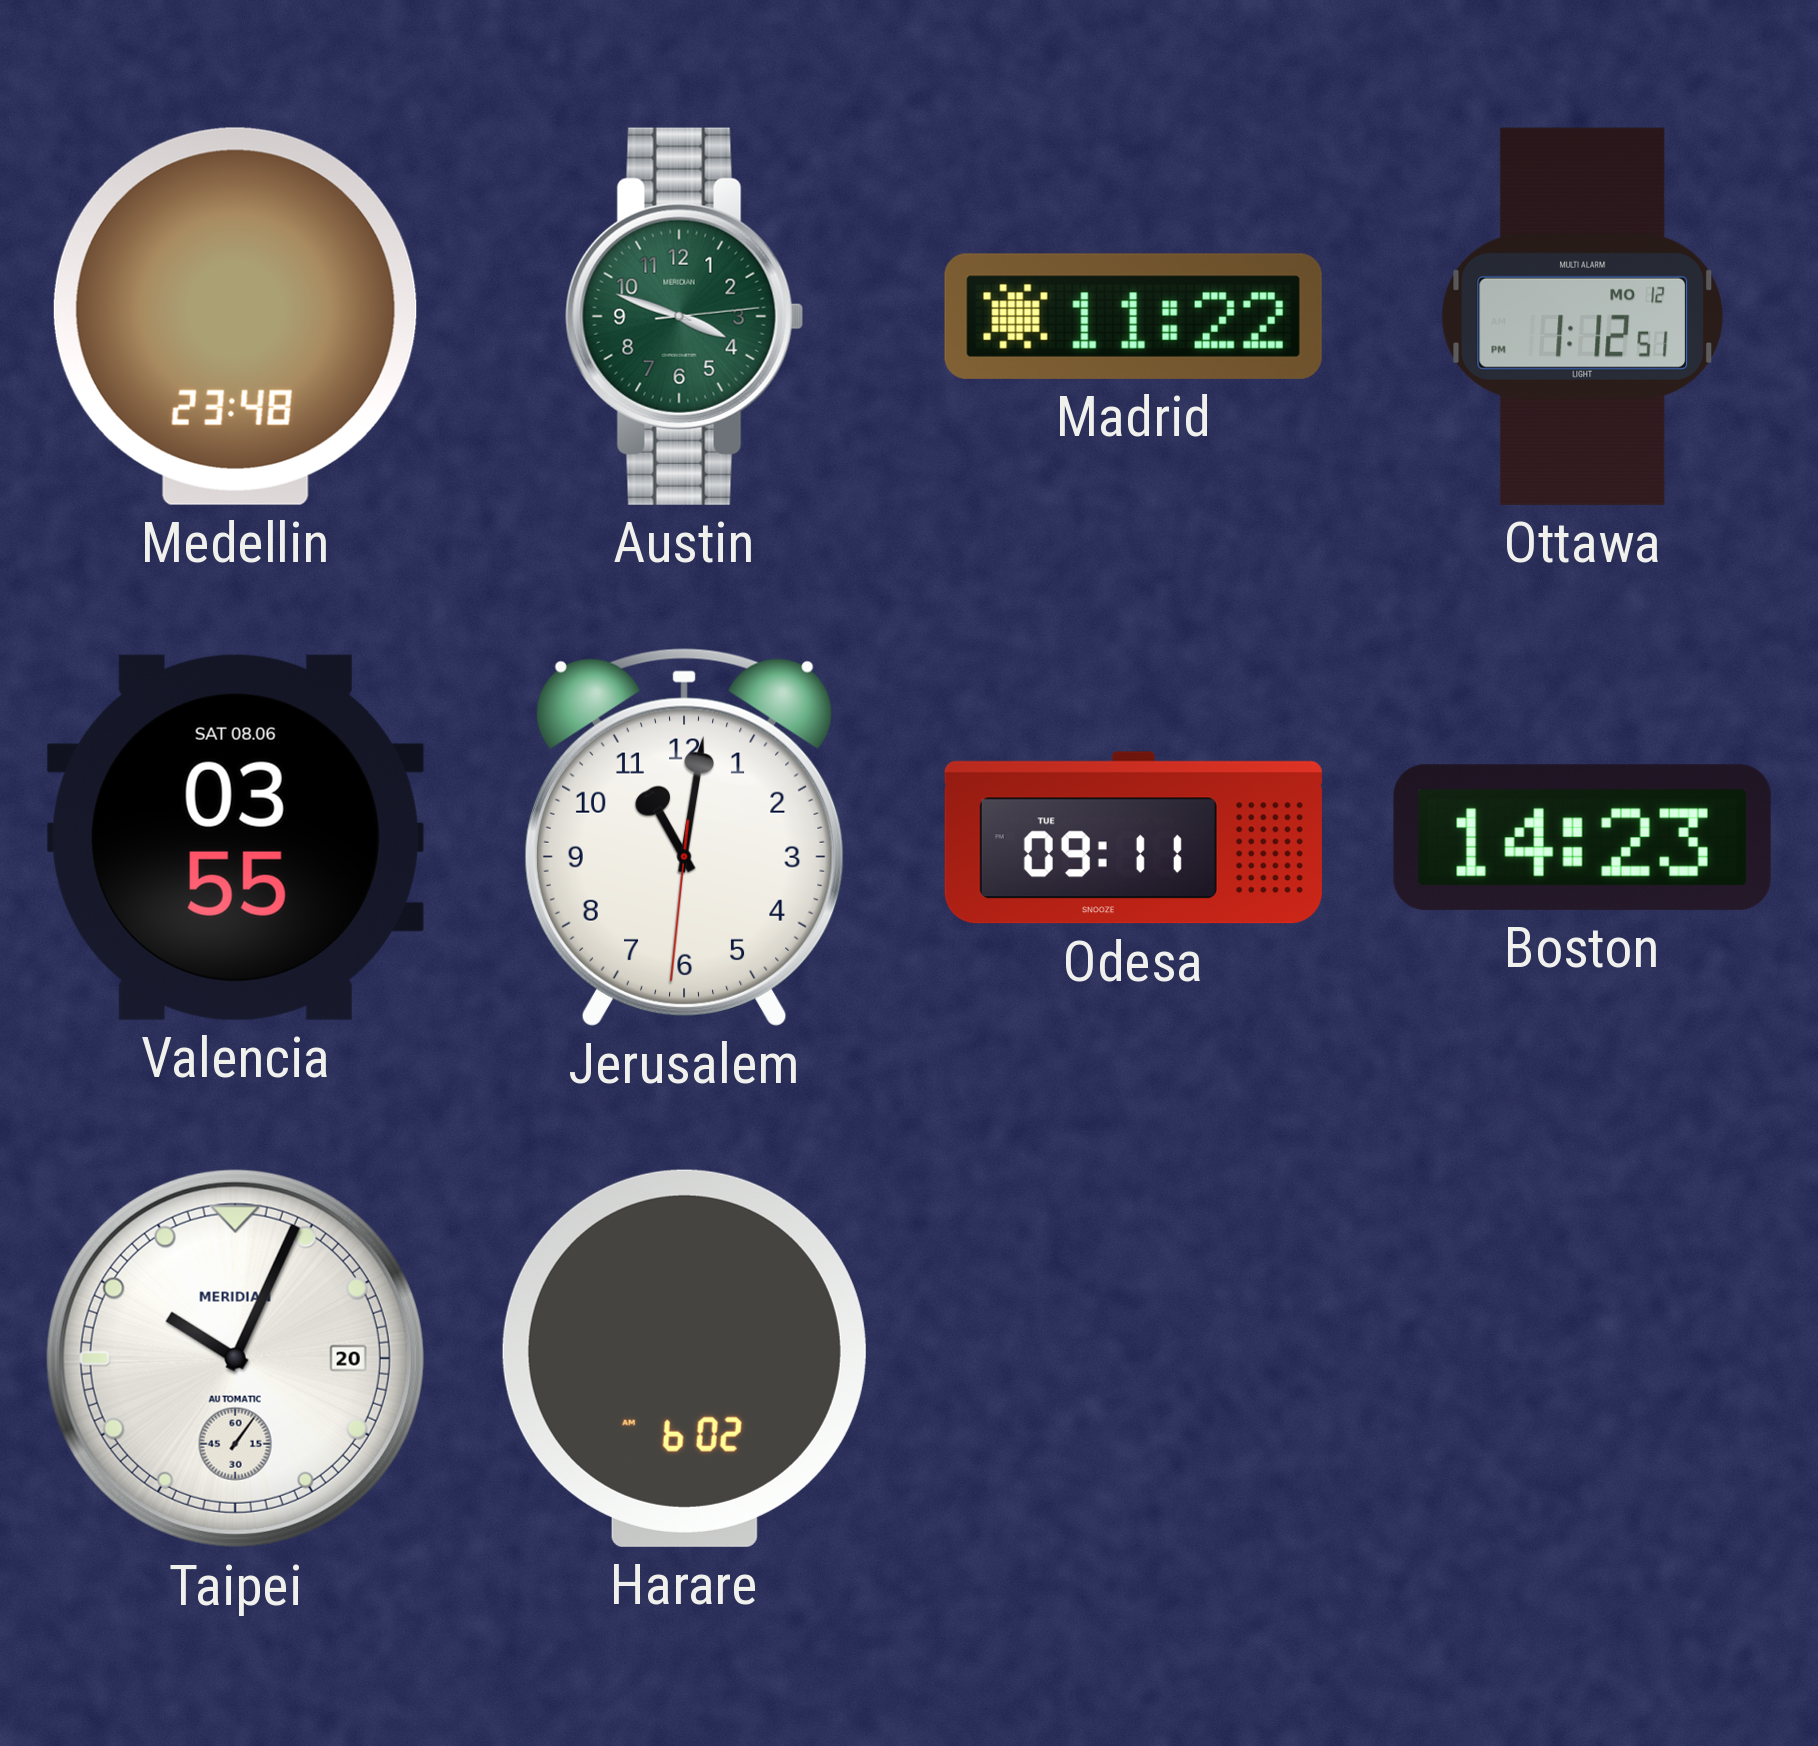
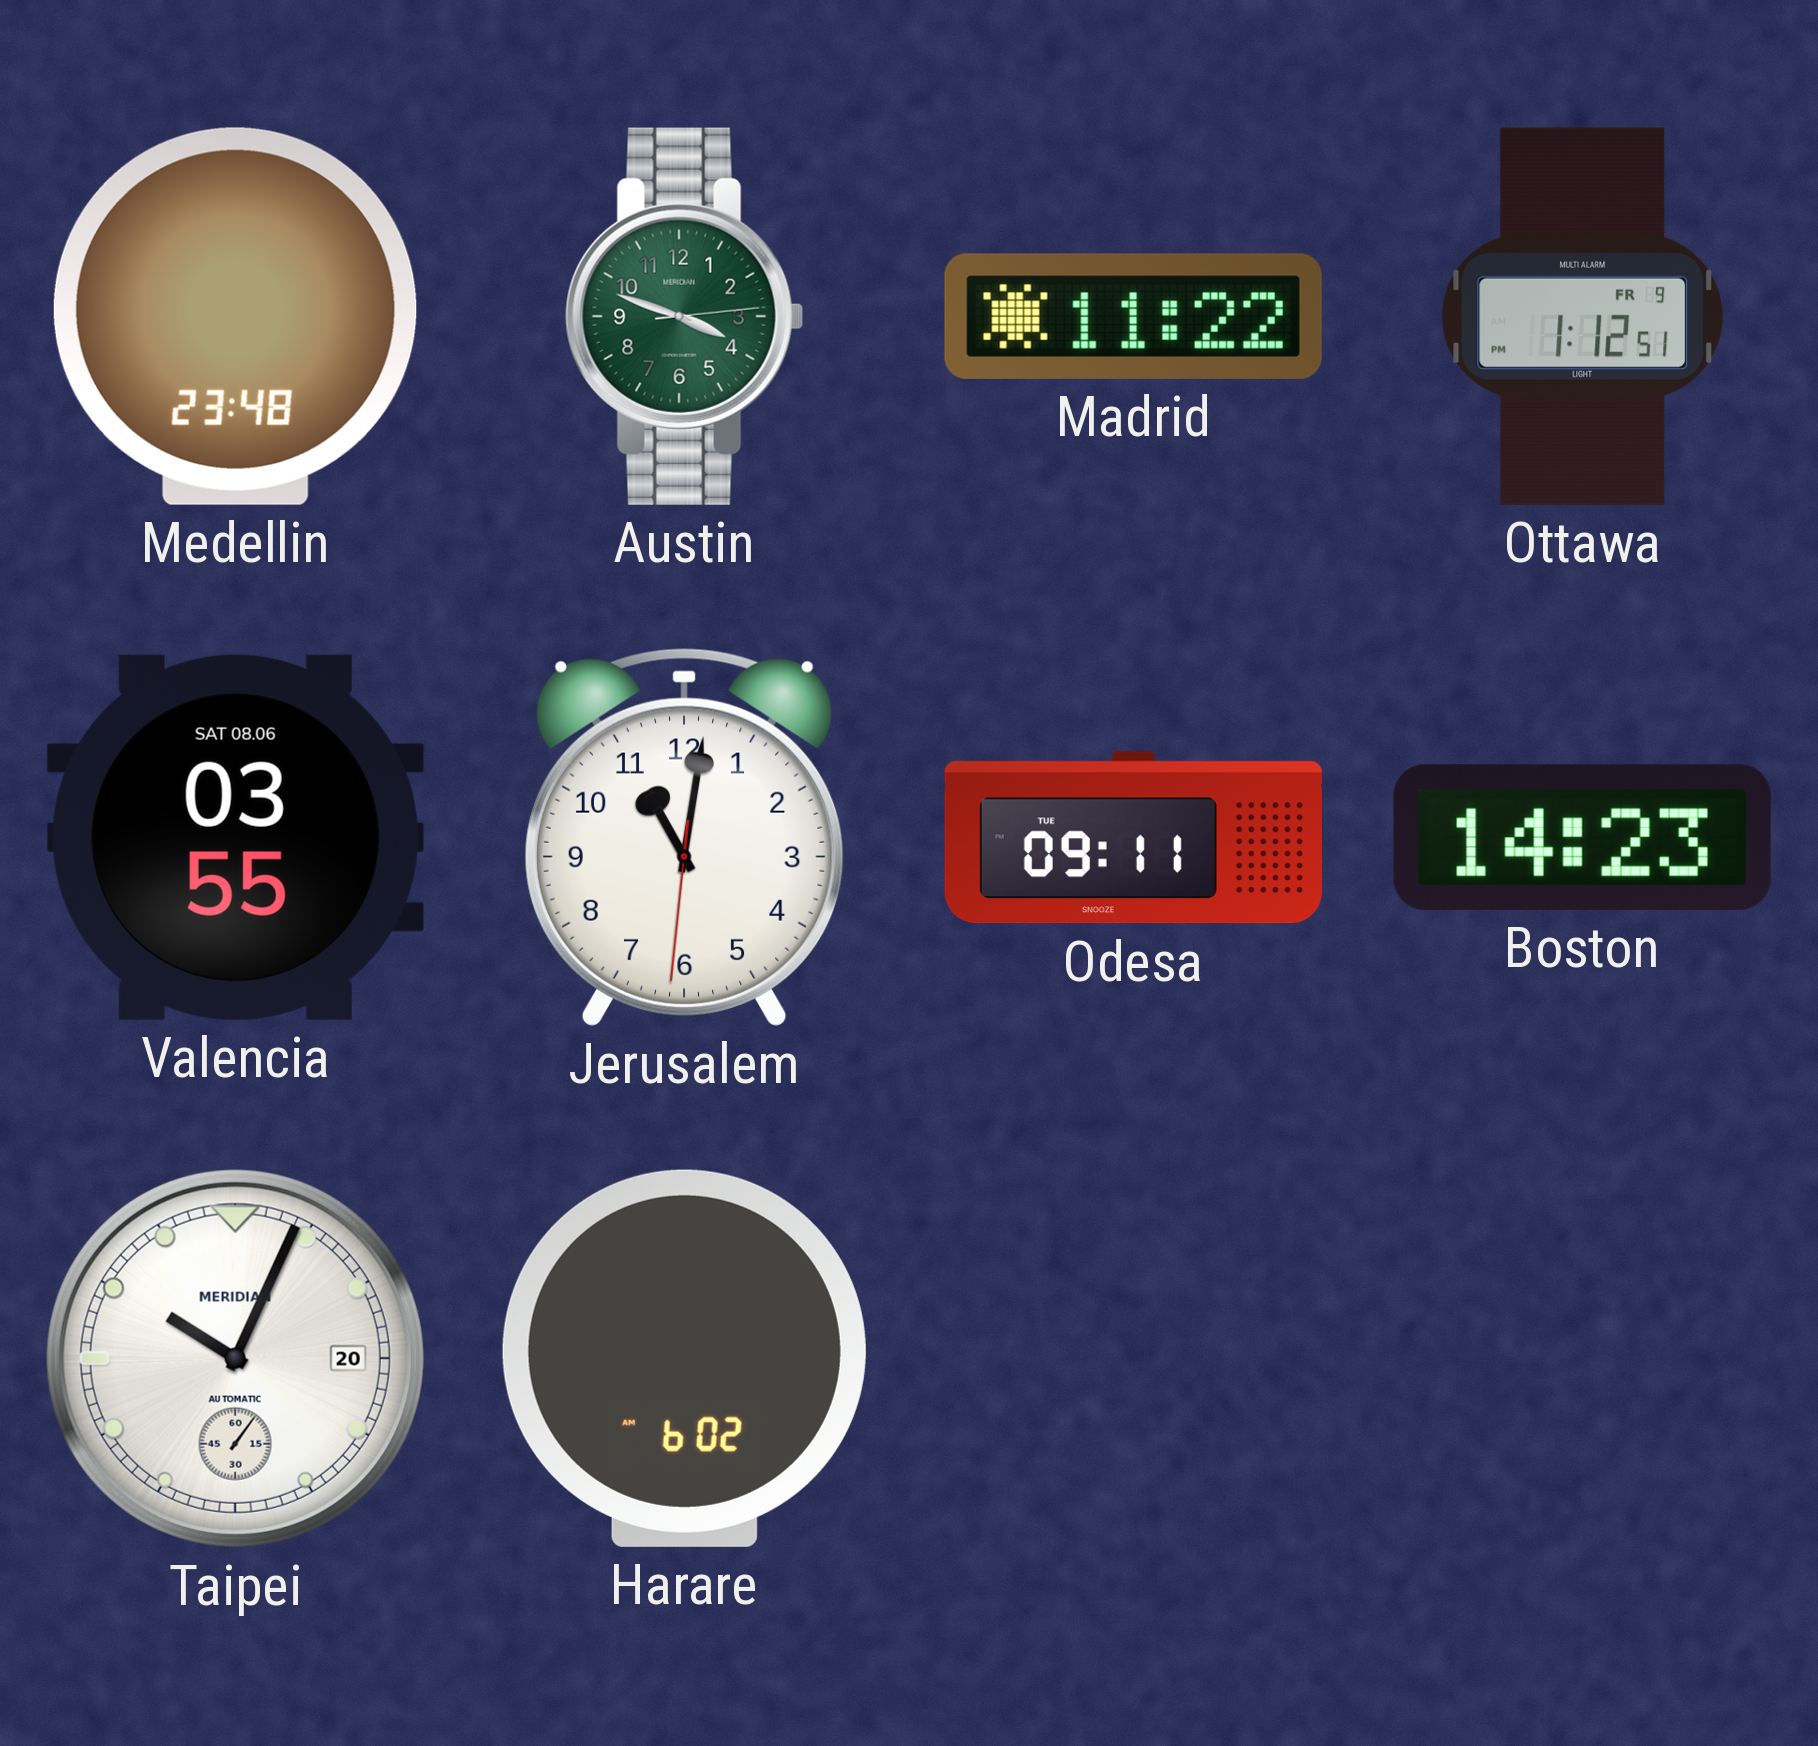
Ottawa date: MO 12 -> FR 9
